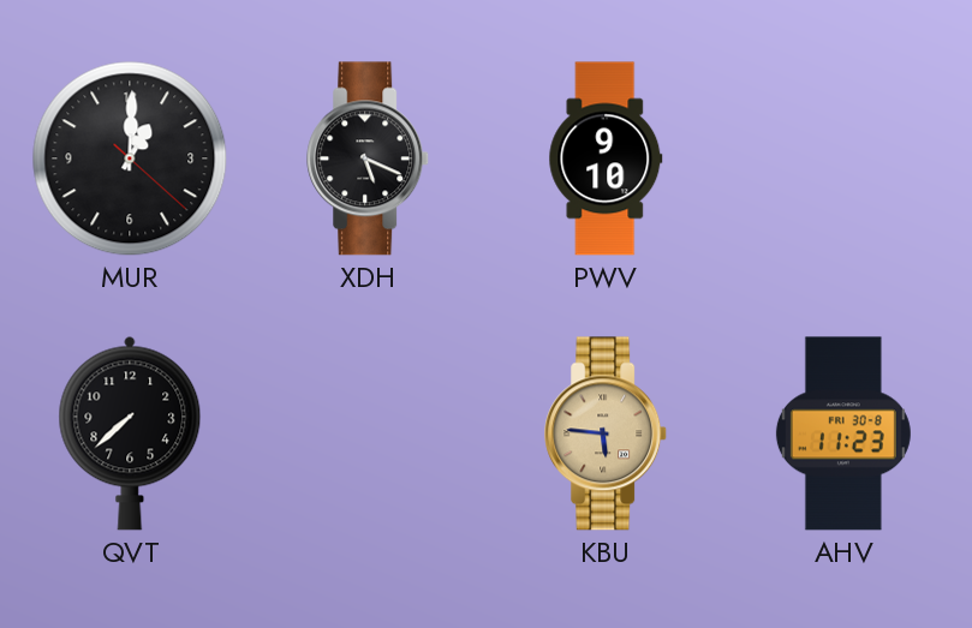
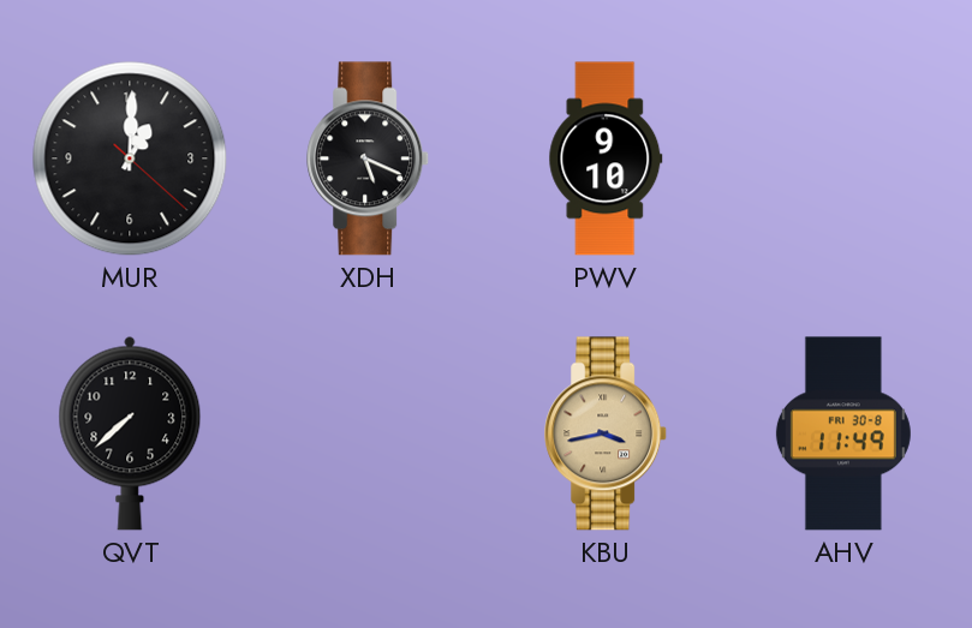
KBU: 5:46 -> 3:43
AHV: 11:23 -> 11:49
